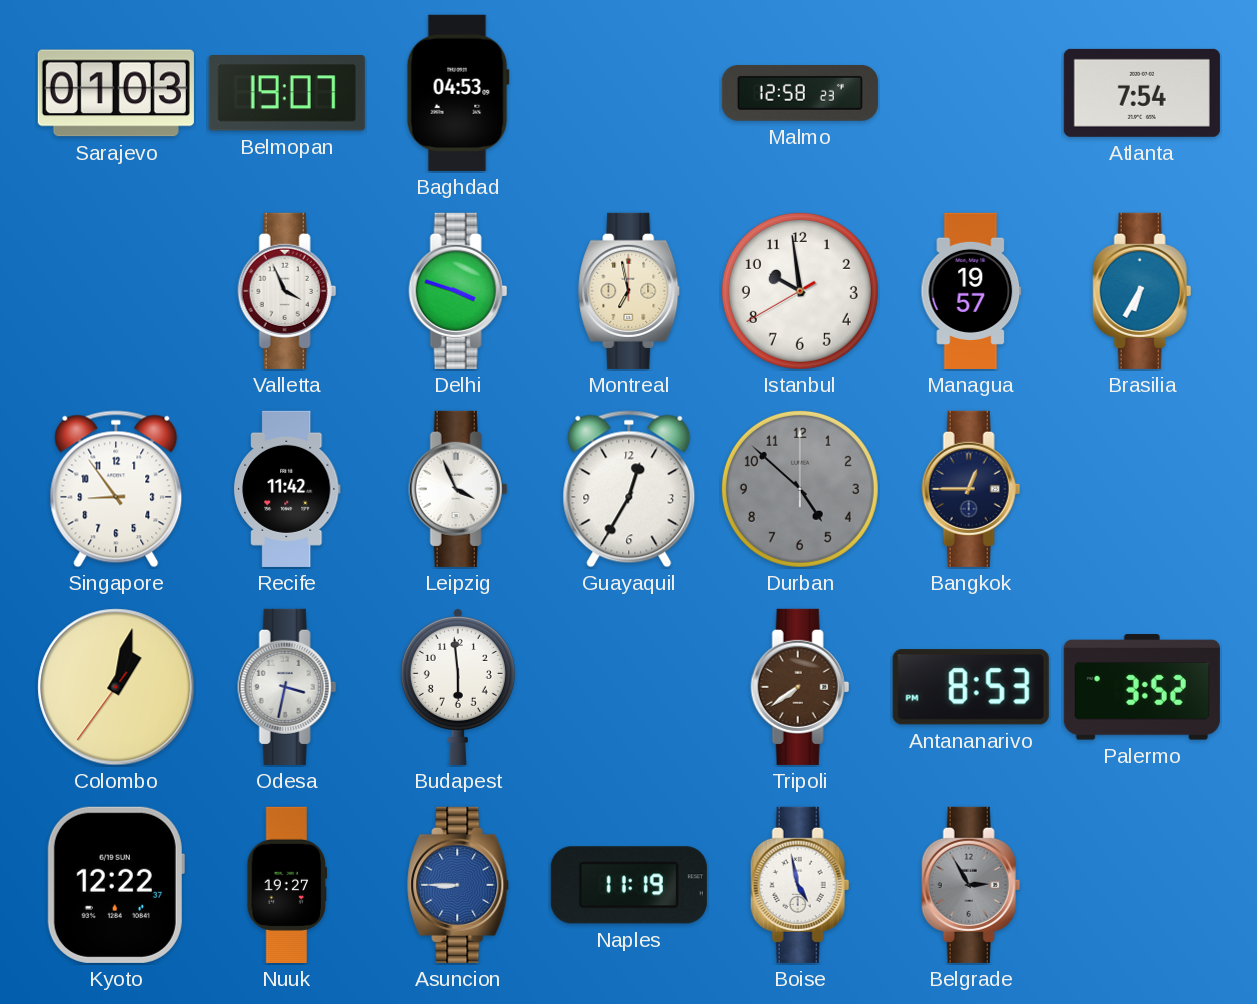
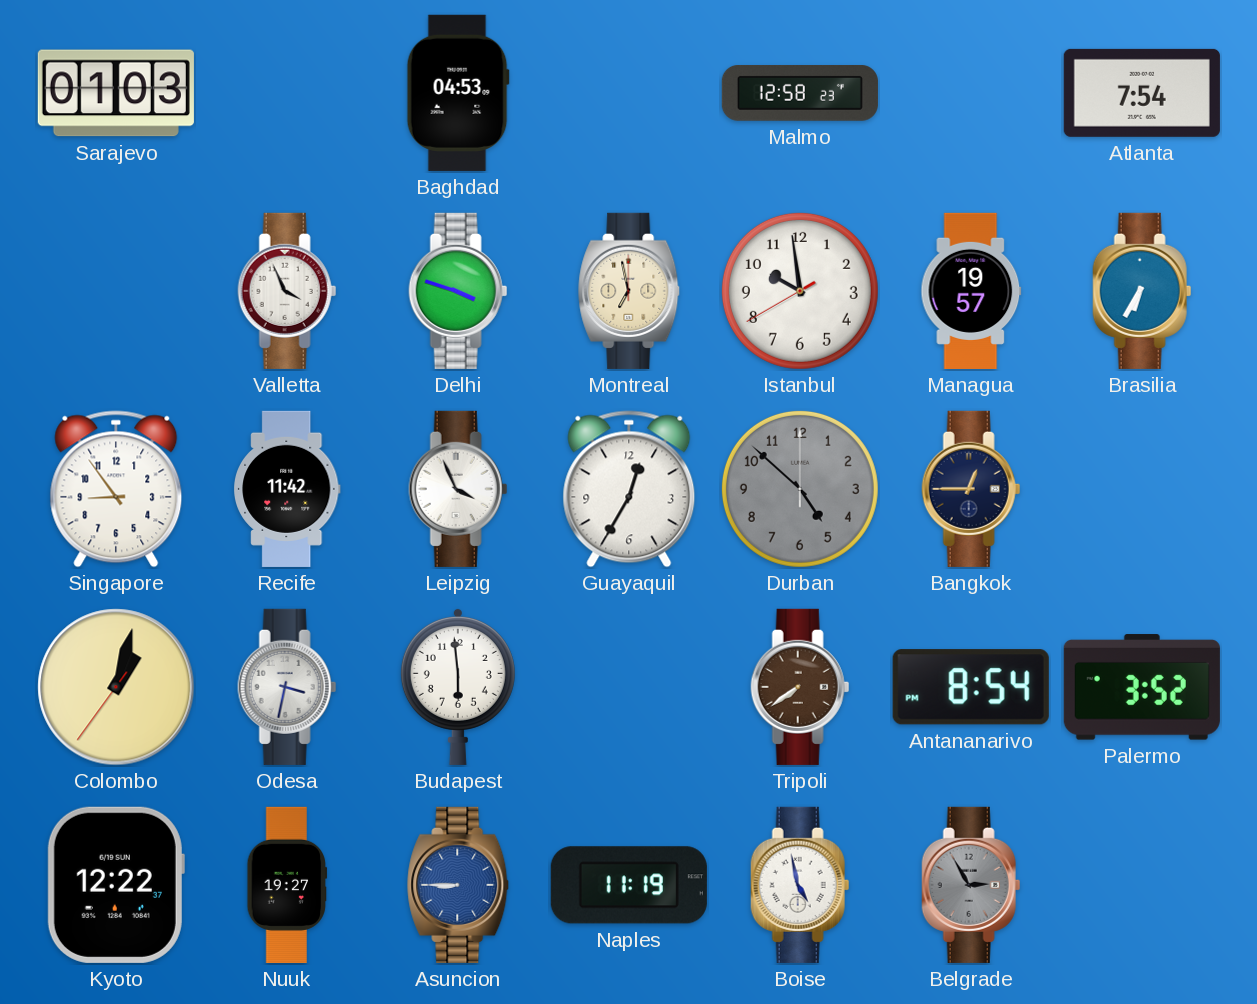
Belmopan: 19:07 -> none
Antananarivo: 8:53 -> 8:54
